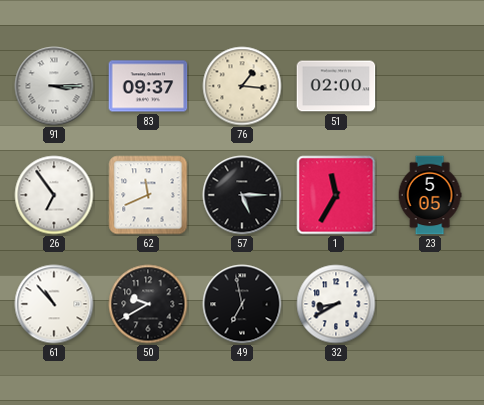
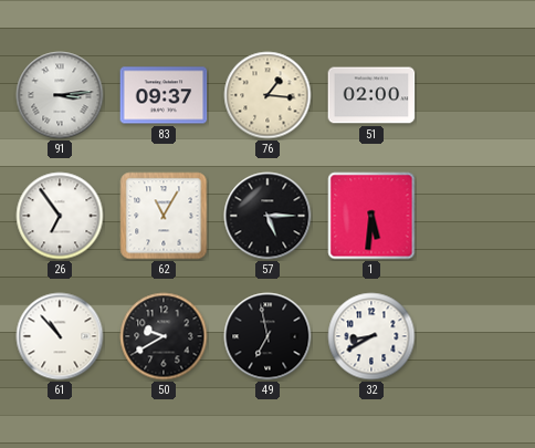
91: 3:15 -> 3:14
62: 11:41 -> 11:05
1: 11:35 -> 5:31
23: 5:05 -> none
